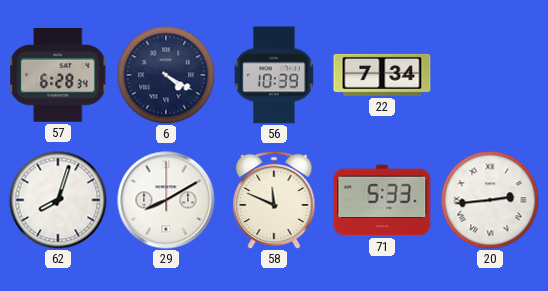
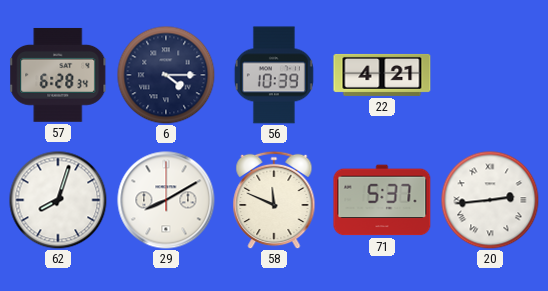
6: 4:20 -> 4:15
22: 7:34 -> 4:21
71: 5:33 -> 5:37
